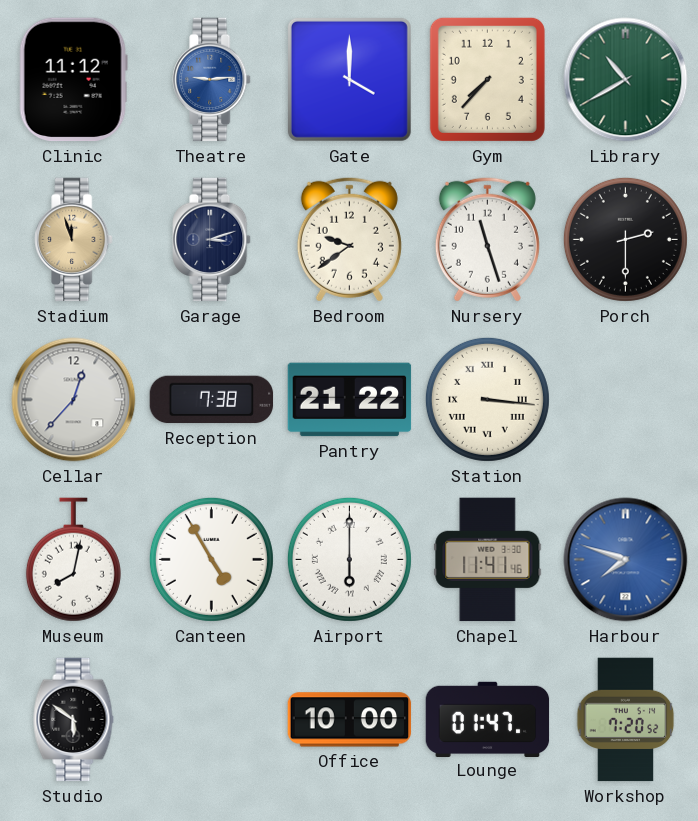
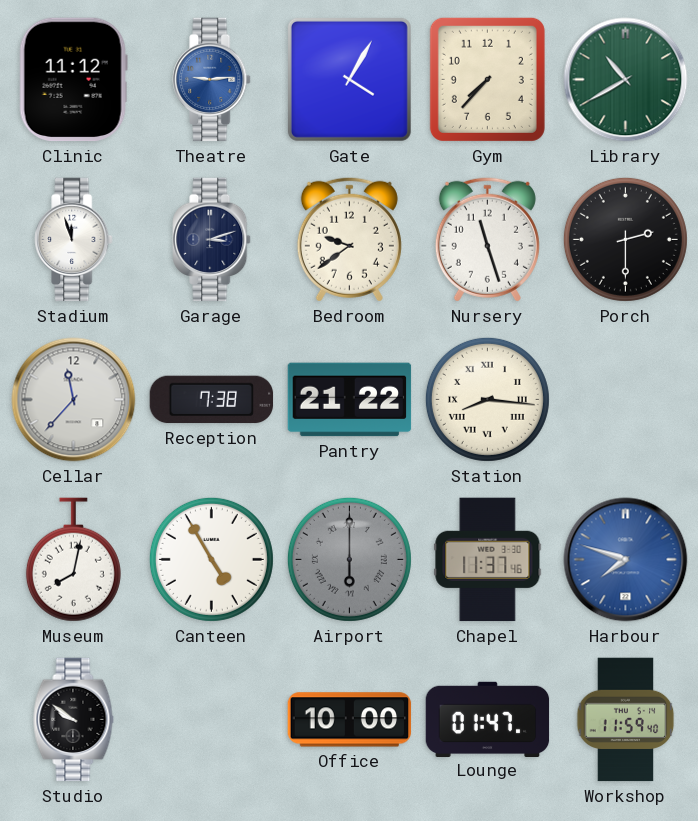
Gate: 4:00 -> 4:05
Stadium dial: champagne -> white
Cellar: 12:37 -> 11:37
Station: 3:16 -> 8:16
Airport dial: white -> grey
Chapel: 11:41 -> 11:37
Studio: 5:51 -> 9:51
Workshop: 7:20 -> 11:59
